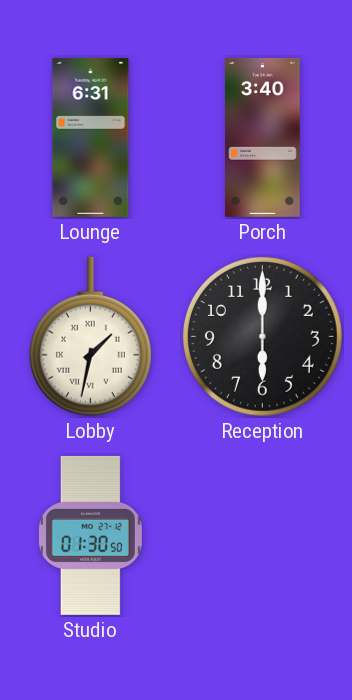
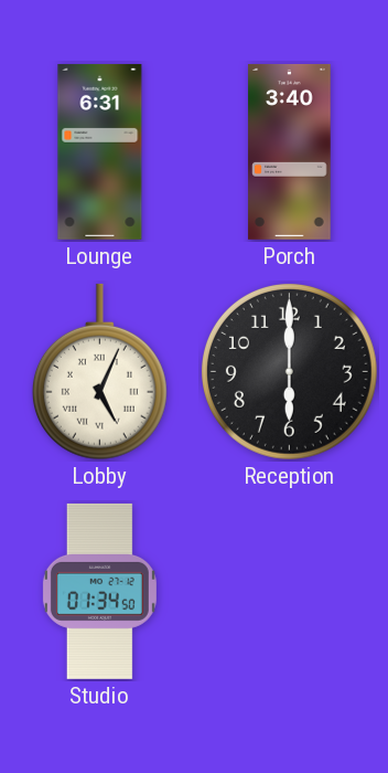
Lobby: 1:32 -> 5:04
Studio: 01:30 -> 01:34
